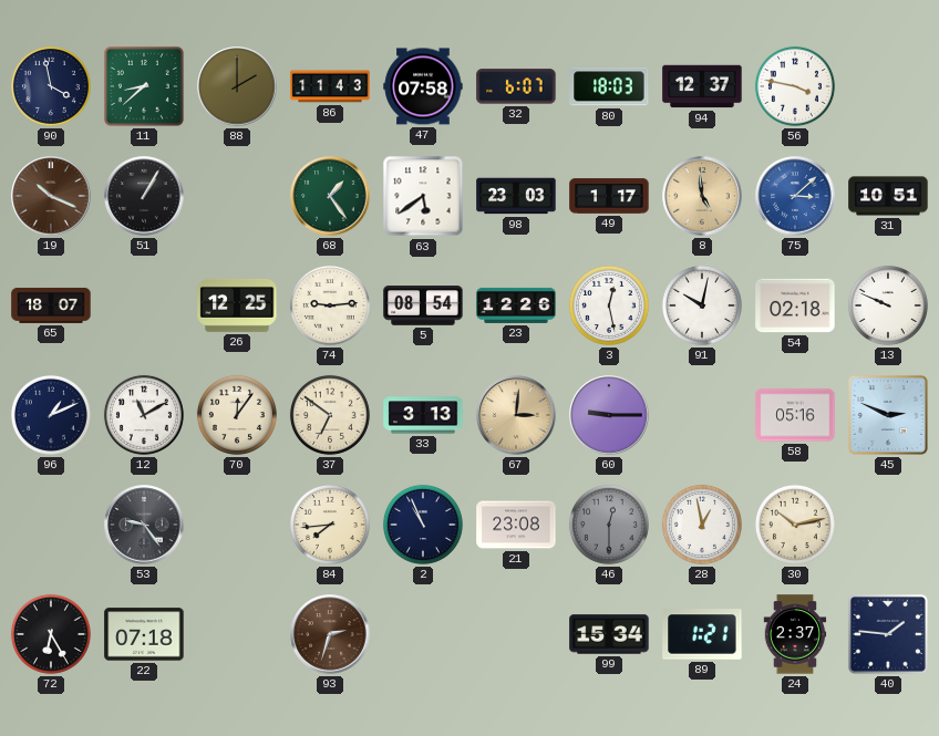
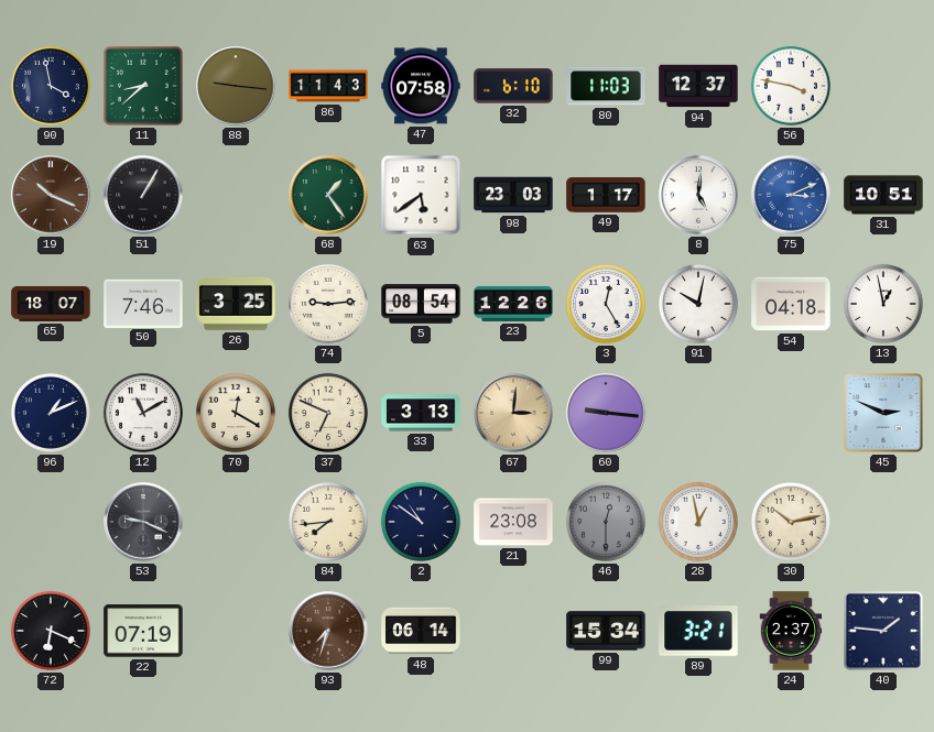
88: 2:00 -> 9:16
32: 6:07 -> 6:10
80: 18:03 -> 11:03
8: 4:59 -> 5:01
8 dial: champagne -> white
75: 3:08 -> 3:11
50: none -> 7:46
26: 12:25 -> 3:25
3: 12:28 -> 12:25
54: 02:18 -> 04:18
13: 9:49 -> 12:58
70: 12:06 -> 12:20
37: 6:51 -> 6:49
60: 9:15 -> 9:16
58: 05:16 -> none
53: 9:24 -> 9:19
2: 10:56 -> 10:51
72: 6:25 -> 6:19
22: 07:18 -> 07:19
93: 2:33 -> 7:33
48: none -> 06:14
89: 1:21 -> 3:21
